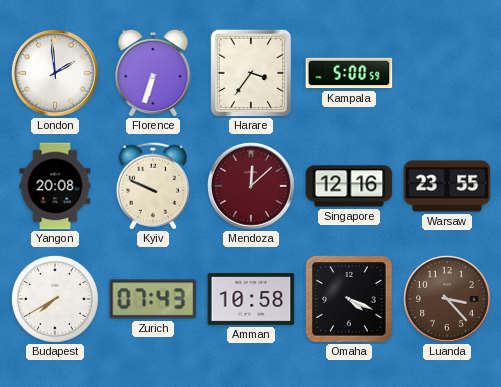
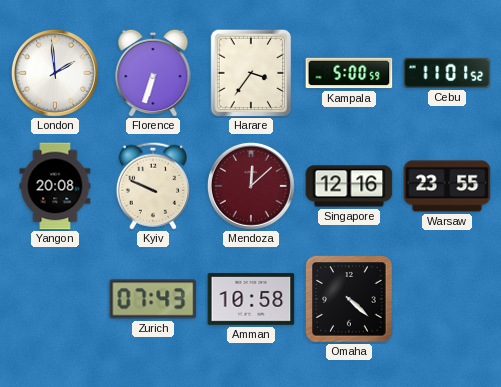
Cebu: none -> 11:01
Budapest: 7:40 -> none
Omaha: 4:19 -> 4:22
Luanda: 3:23 -> none
